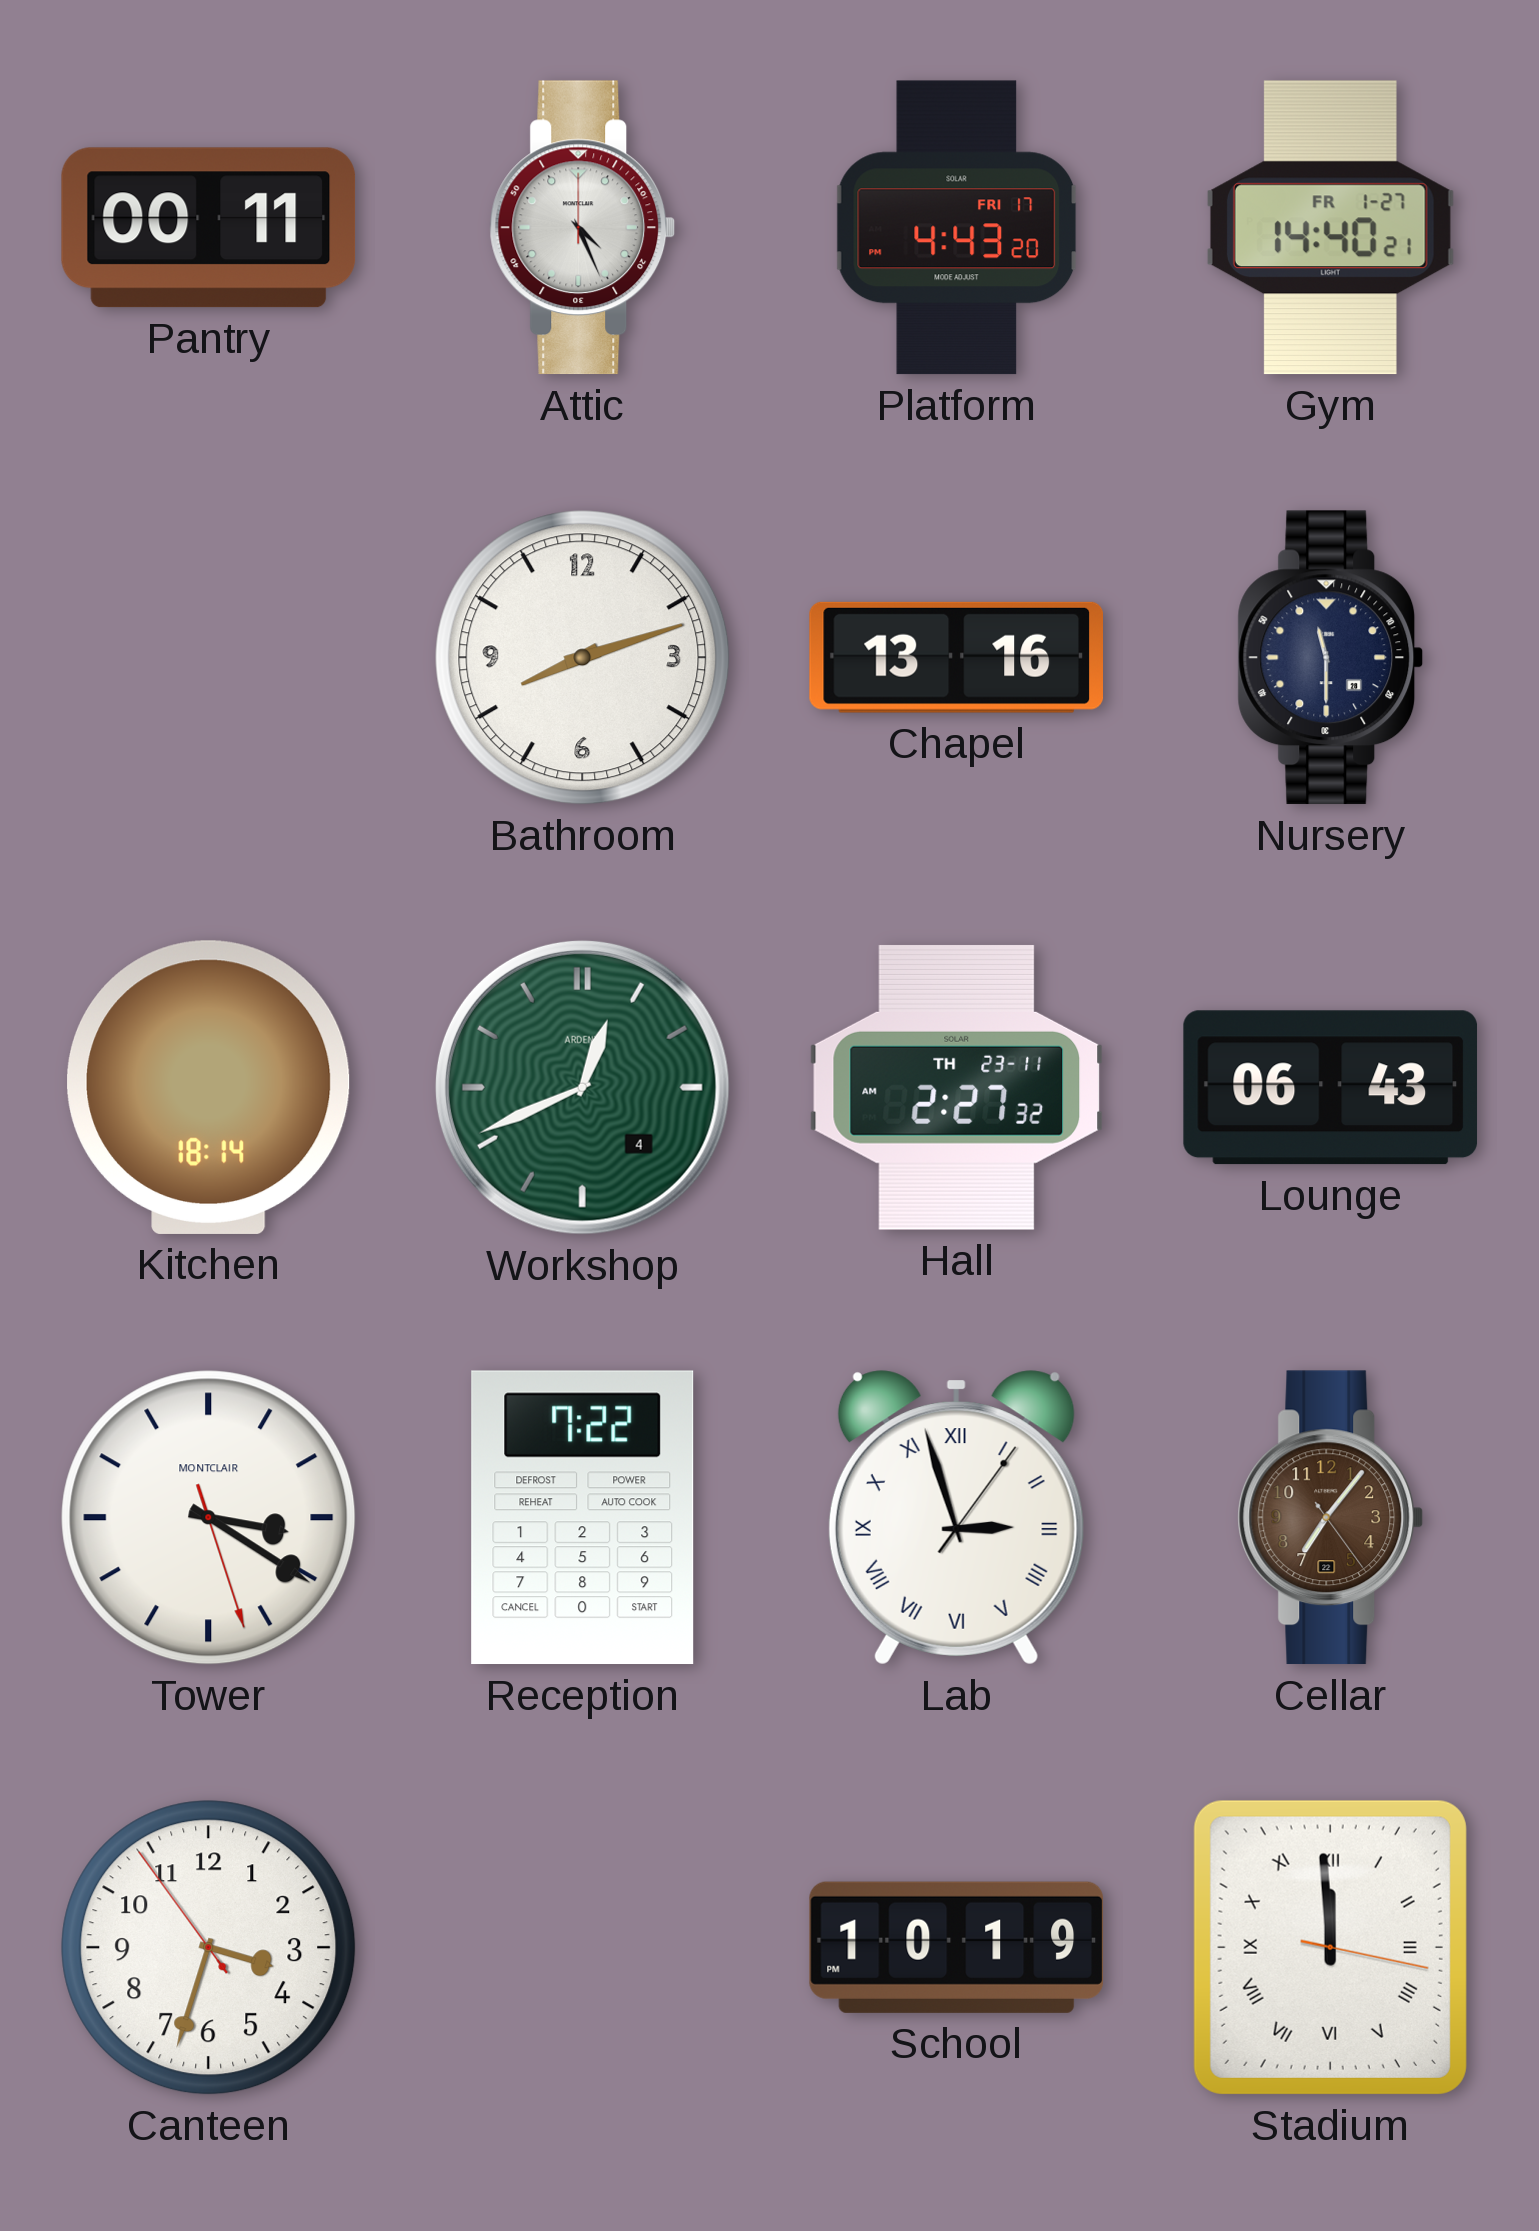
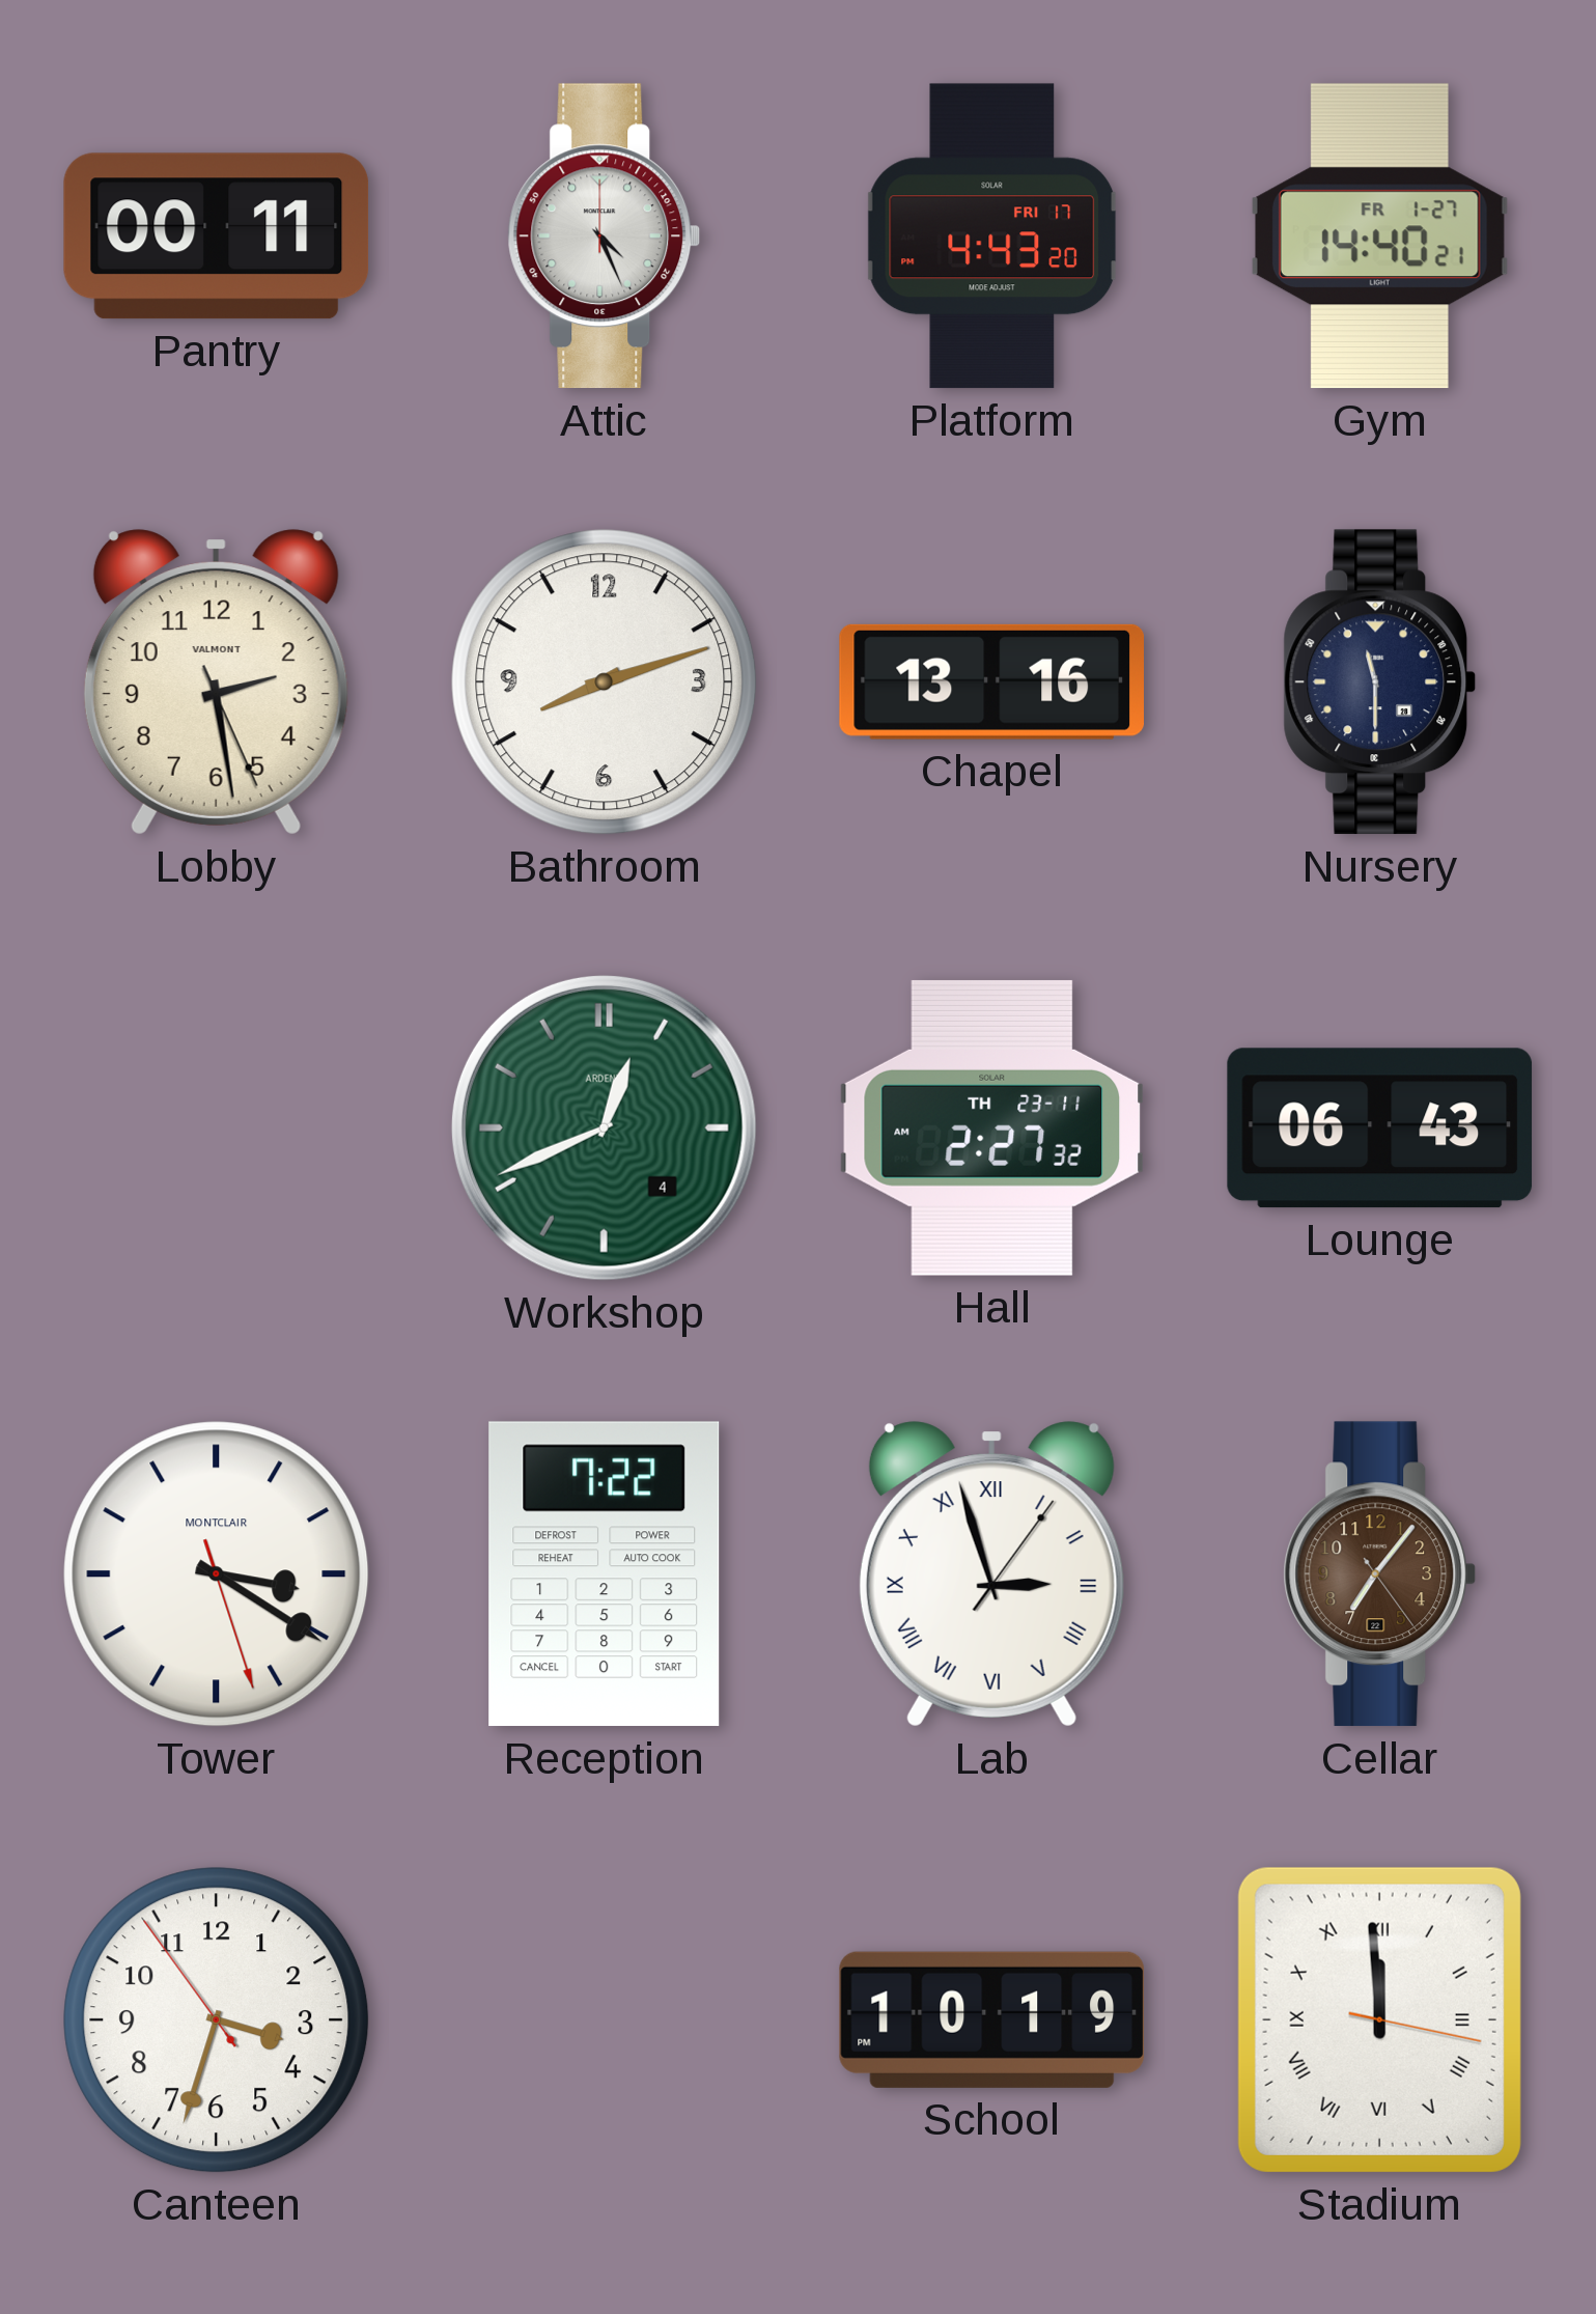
Lobby: none -> 2:28
Kitchen: 18:14 -> none
